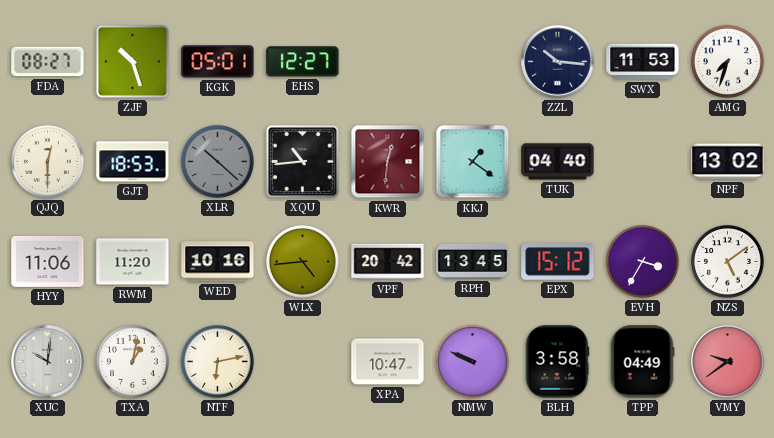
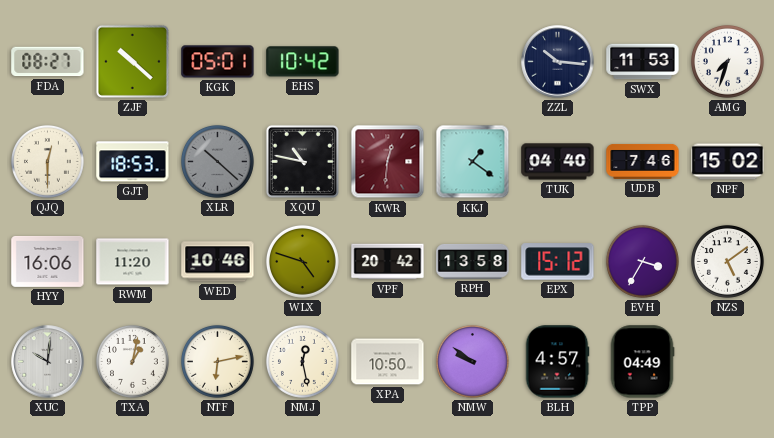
ZJF: 10:27 -> 10:22
EHS: 12:27 -> 10:42
XQU: 10:44 -> 10:47
UDB: none -> 7:46
NPF: 13:02 -> 15:02
HYY: 11:06 -> 16:06
WED: 10:16 -> 10:46
WLX: 4:44 -> 4:48
RPH: 13:45 -> 13:58
NMJ: none -> 12:28
XPA: 10:47 -> 10:50
NMW: 9:49 -> 9:51
BLH: 3:58 -> 4:57
VMY: 9:39 -> none
